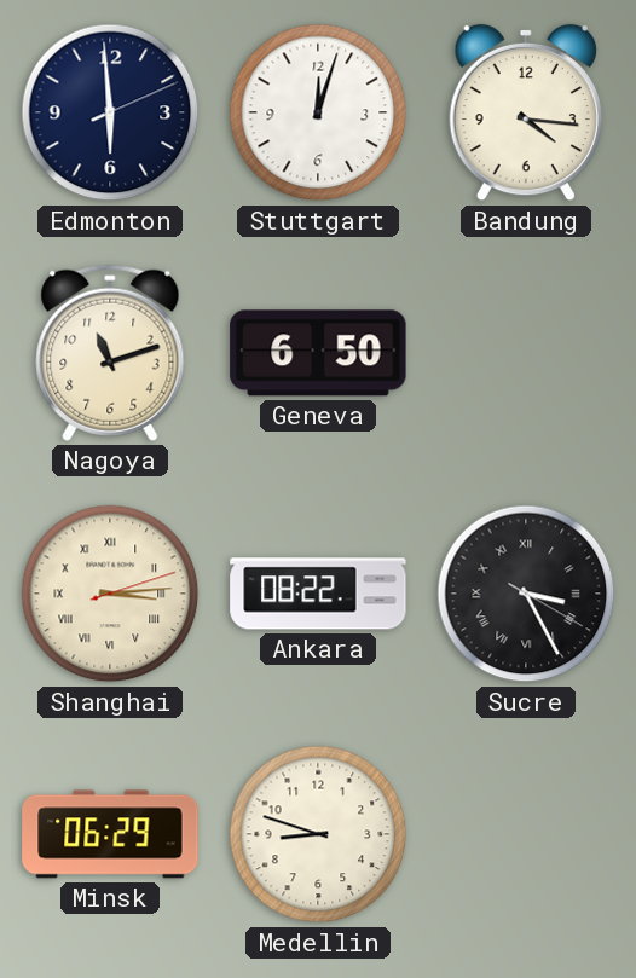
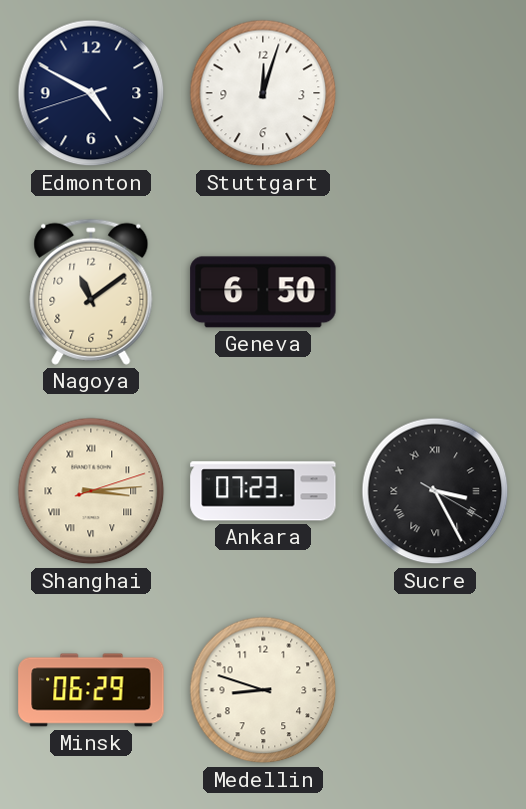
Edmonton: 5:59 -> 4:49
Bandung: 4:16 -> none
Nagoya: 11:12 -> 11:09
Ankara: 08:22 -> 07:23
